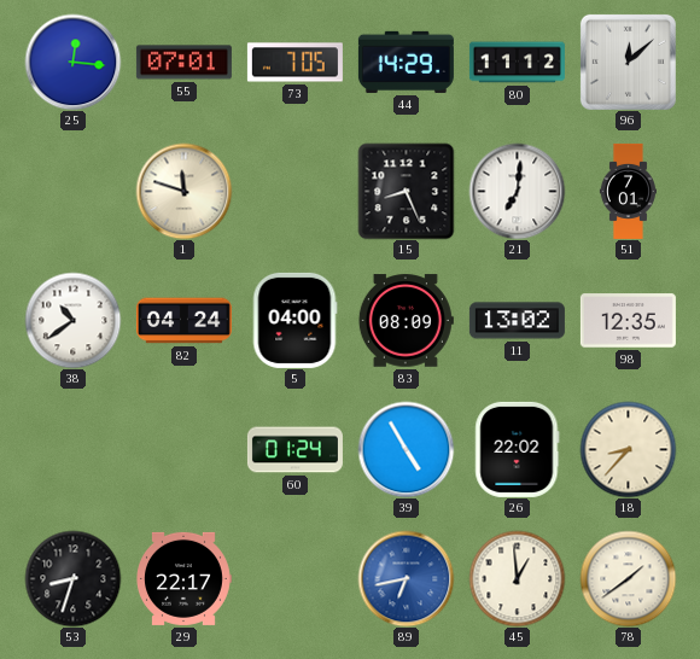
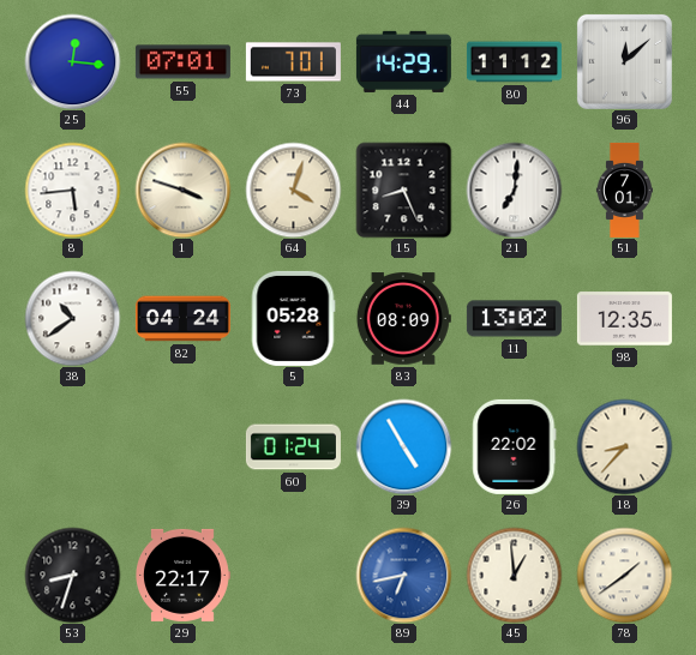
73: 7:05 -> 7:01
8: none -> 5:44
1: 11:48 -> 3:48
64: none -> 4:03
5: 04:00 -> 05:28
